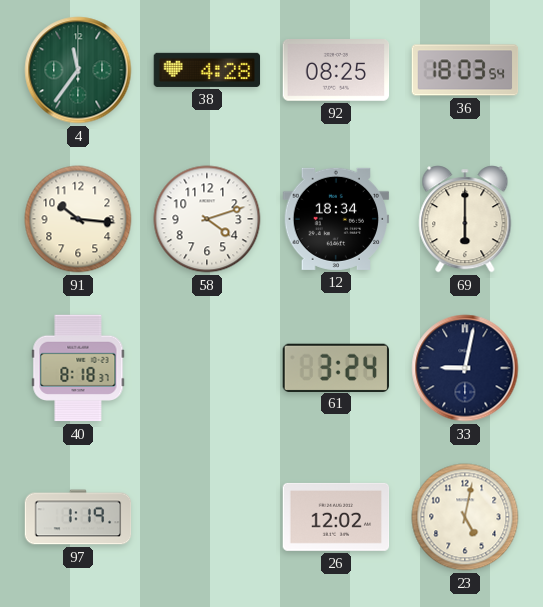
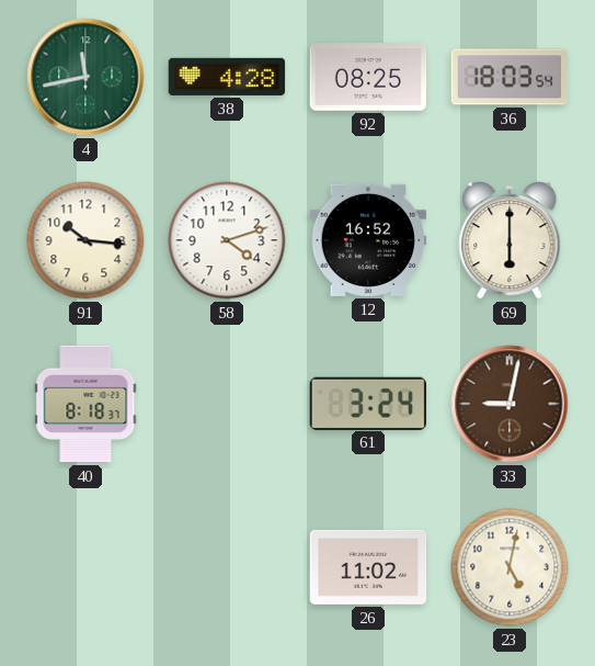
4: 11:36 -> 11:43
12: 18:34 -> 16:52
33 dial: navy -> brown
97: 1:19 -> none
26: 12:02 -> 11:02
